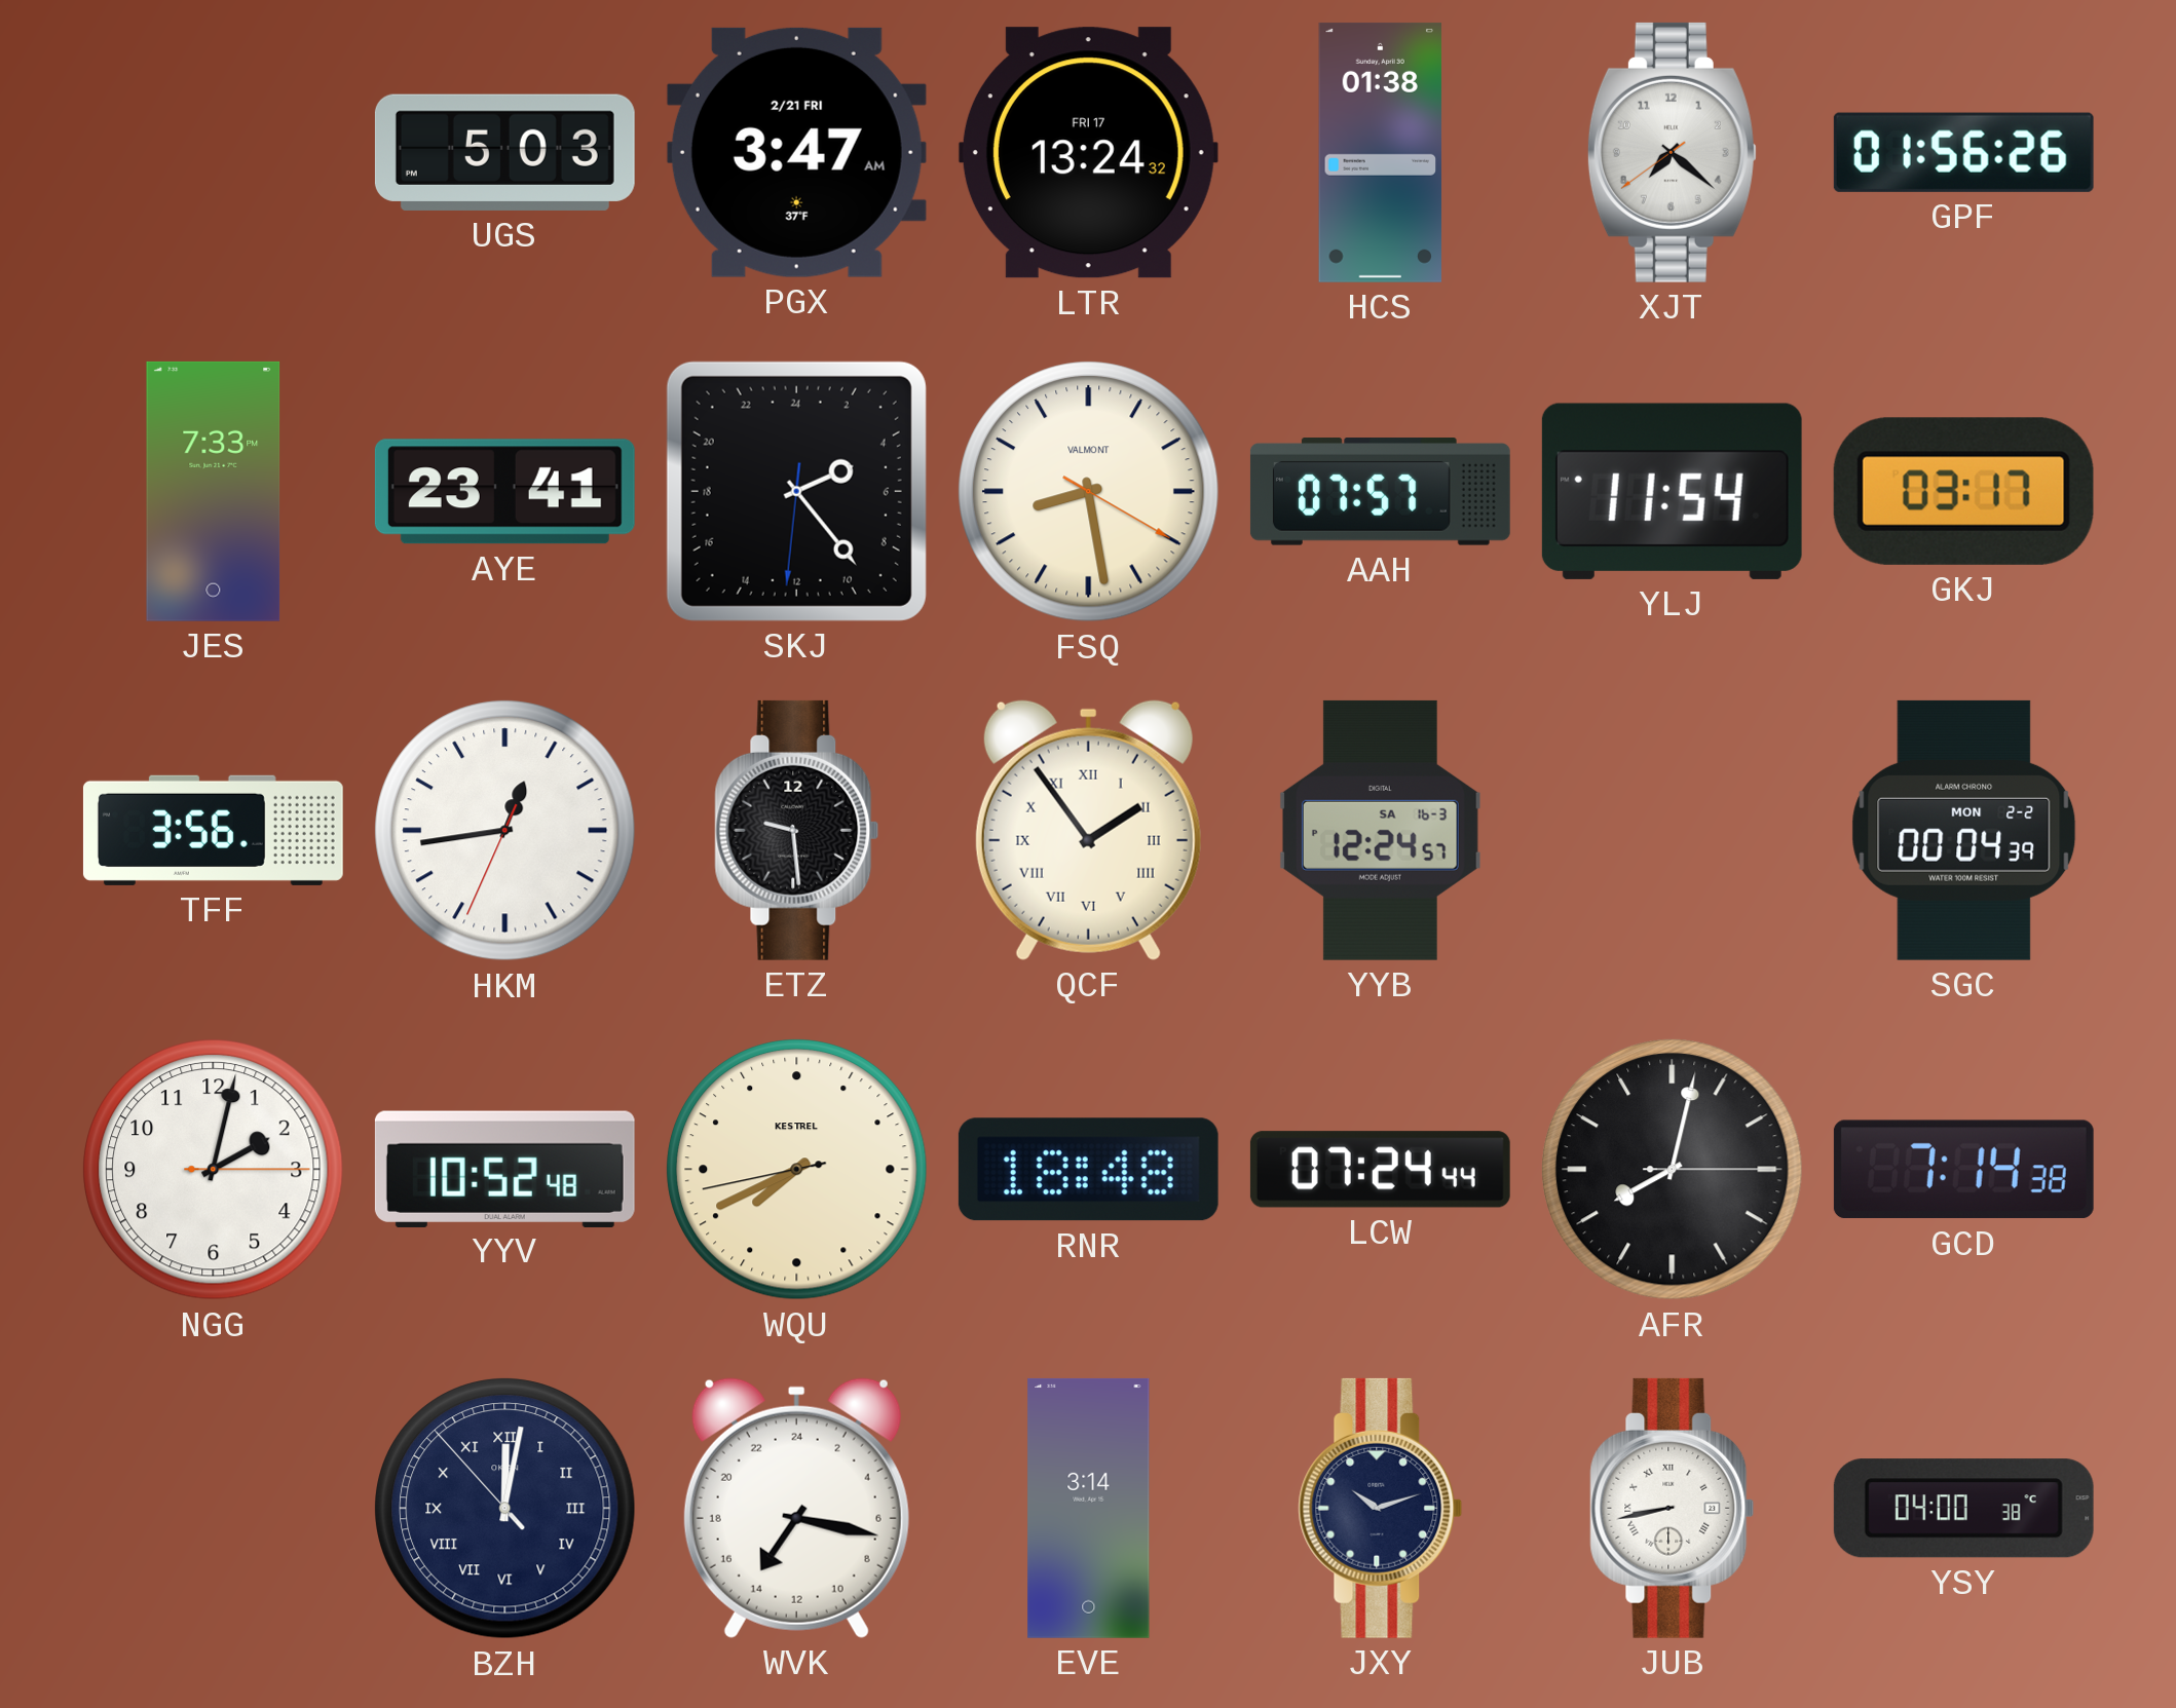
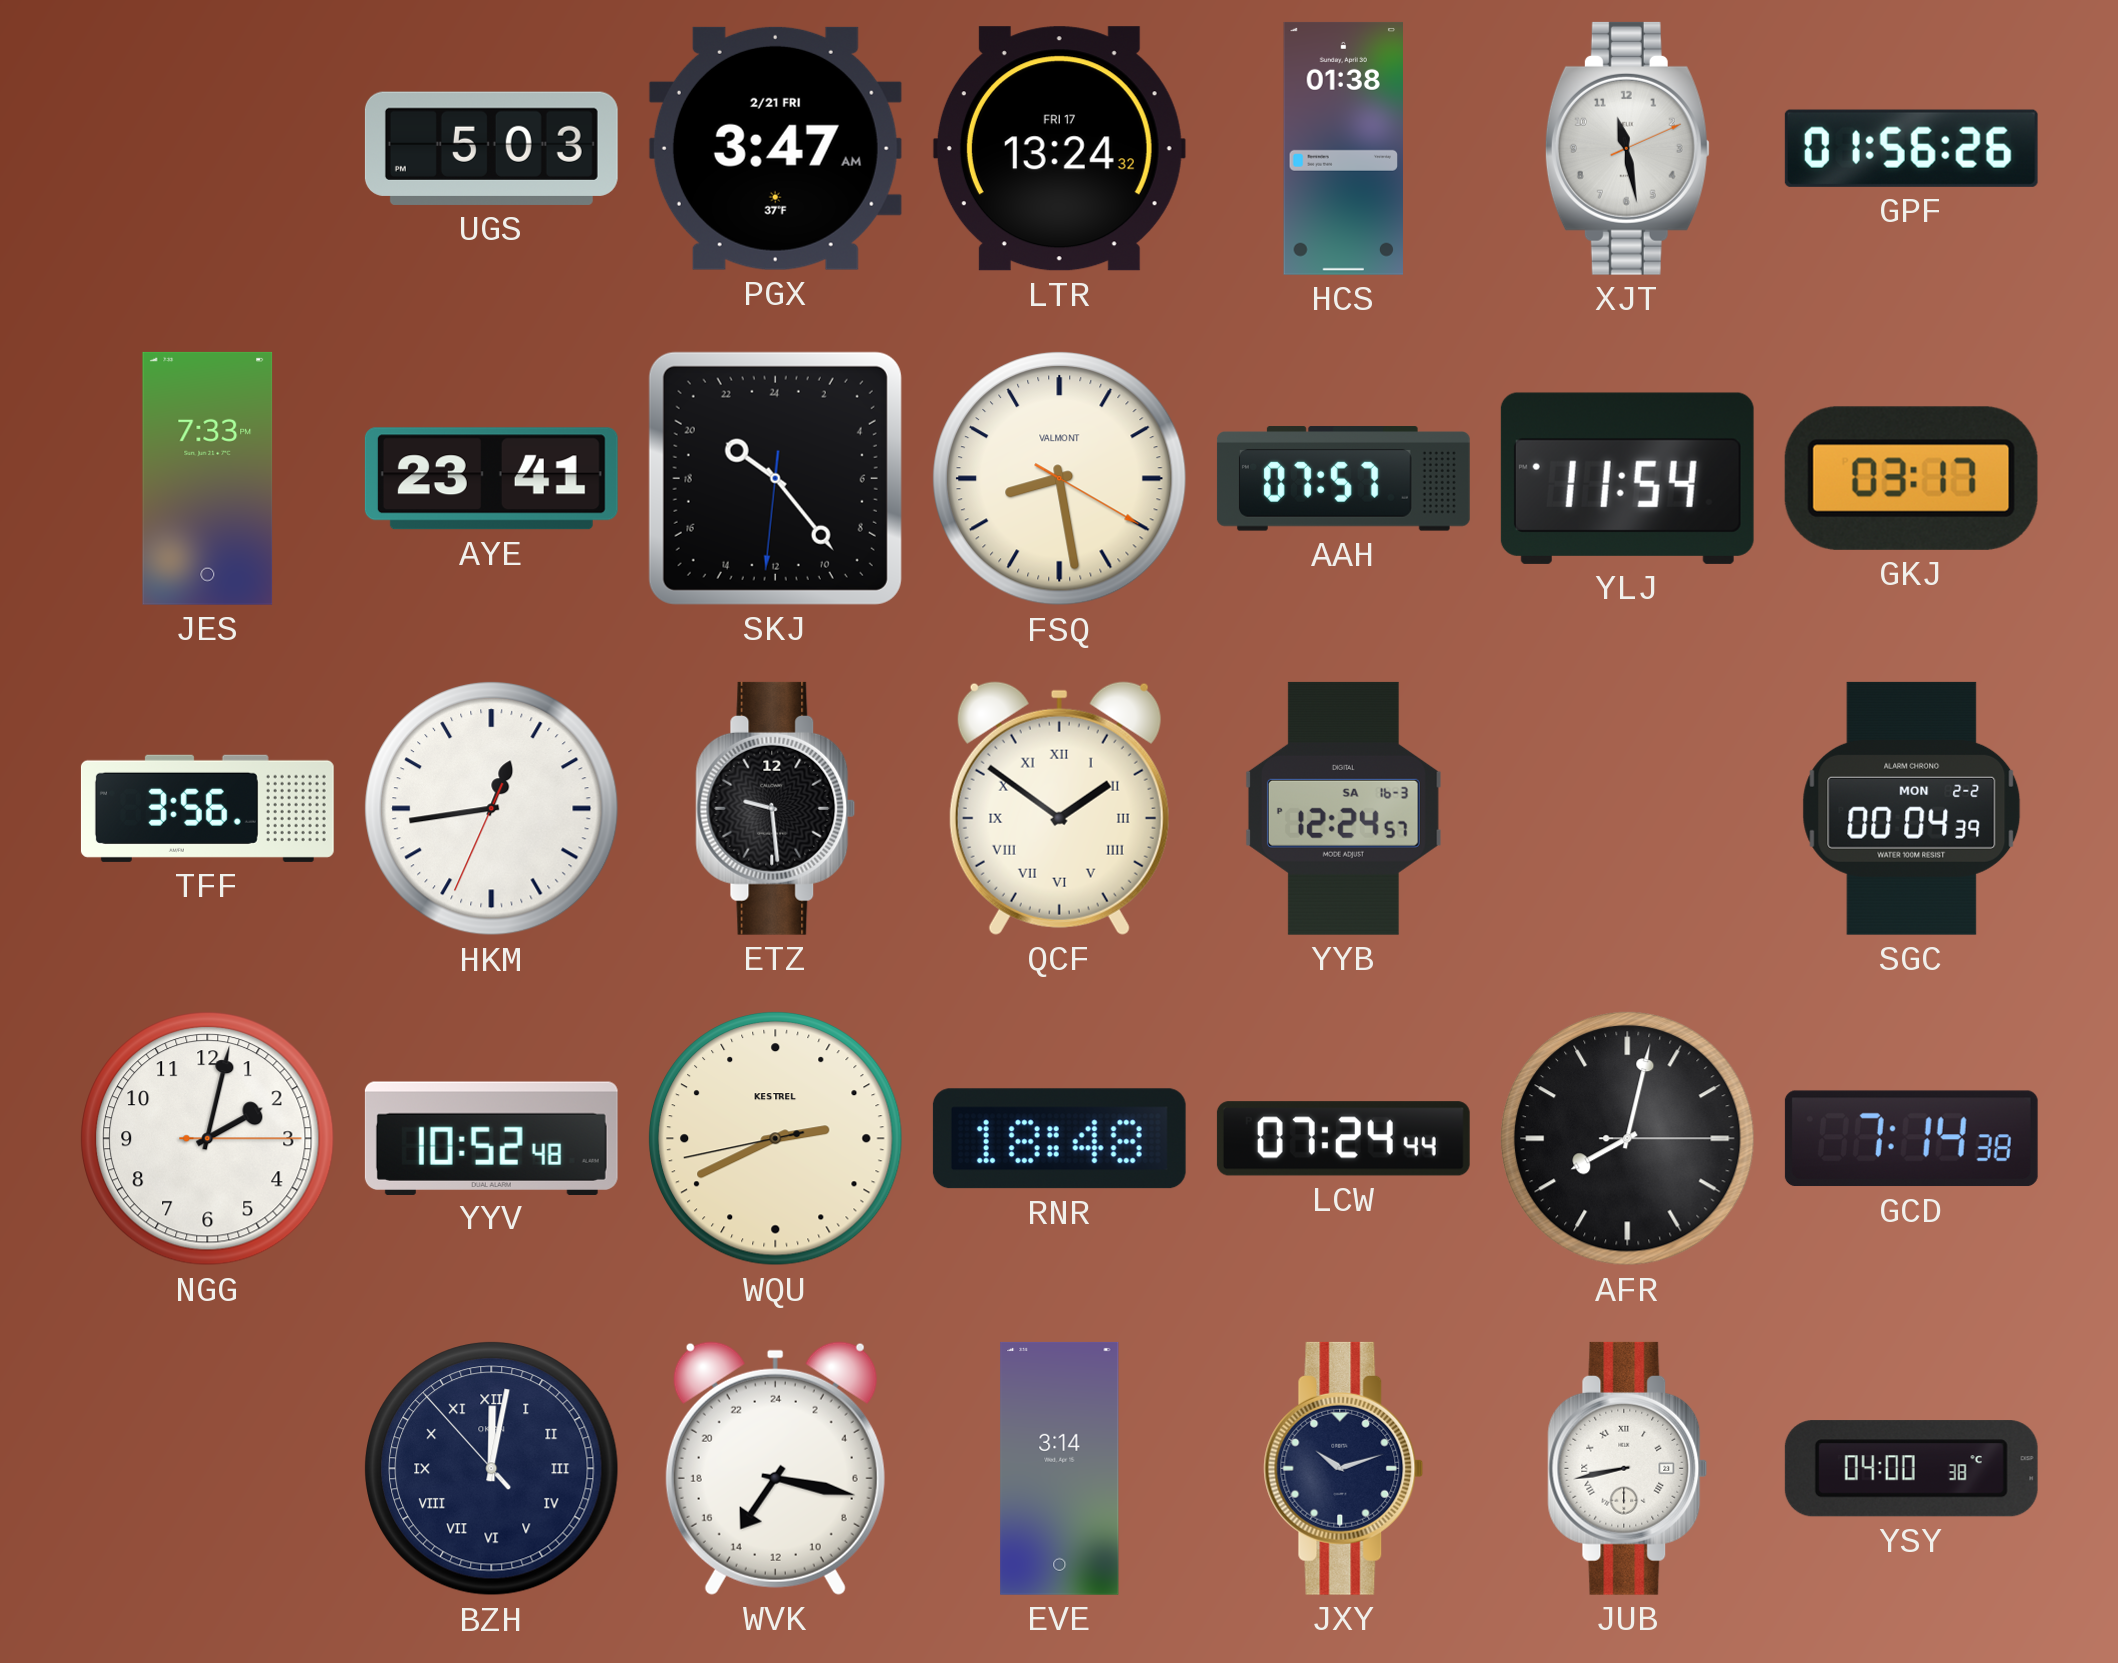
XJT: 7:21 -> 11:28
SKJ: 4:23 -> 20:23
QCF: 1:54 -> 1:51
WQU: 7:40 -> 2:40
